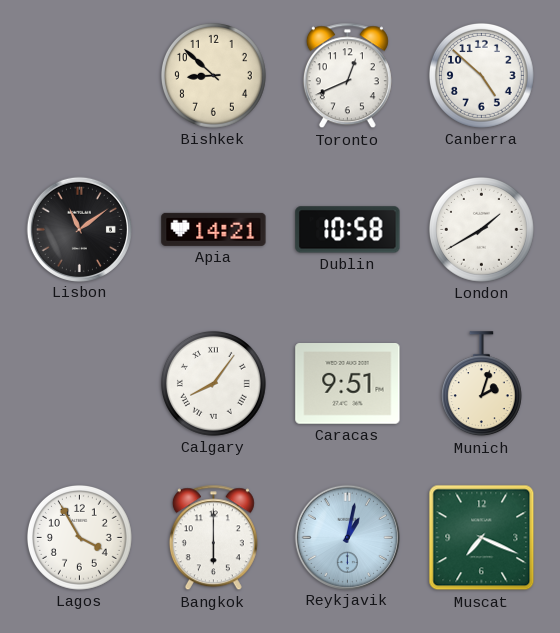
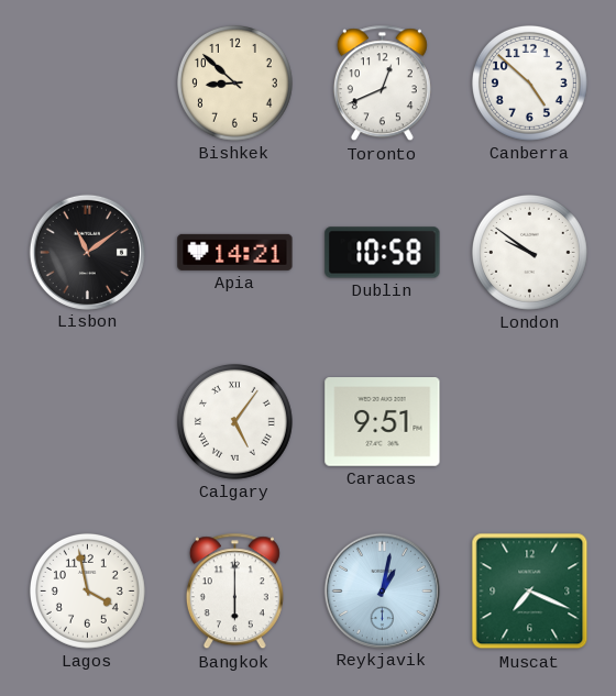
London: 1:40 -> 9:51
Calgary: 8:06 -> 5:06
Munich: 2:03 -> none
Lagos: 3:55 -> 3:58
